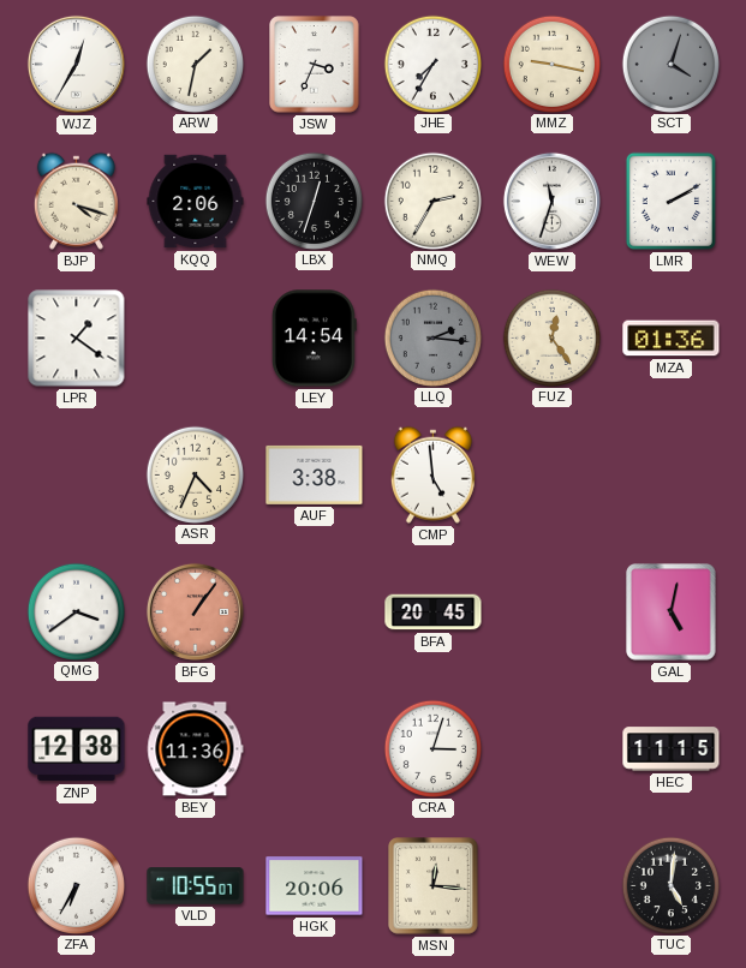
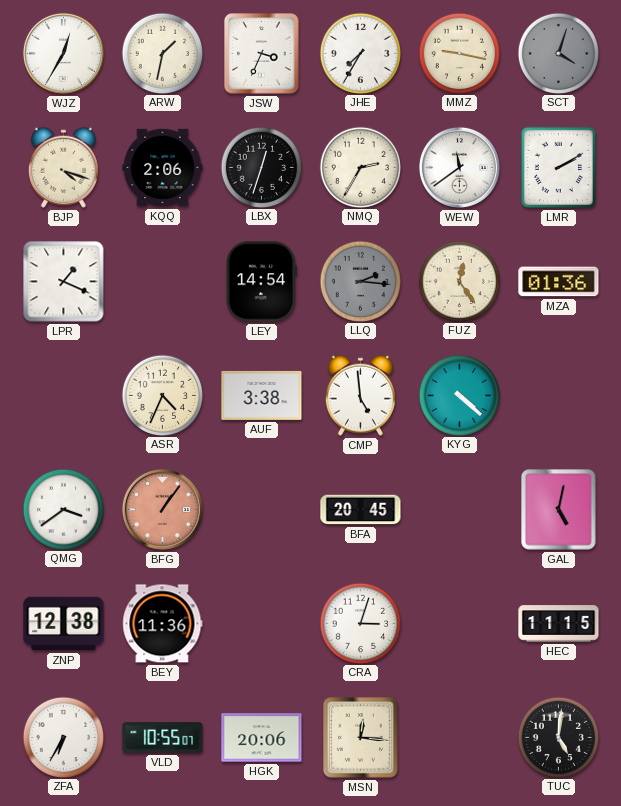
WEW: 11:33 -> 11:39
LPR: 1:21 -> 1:19
KYG: none -> 4:22
